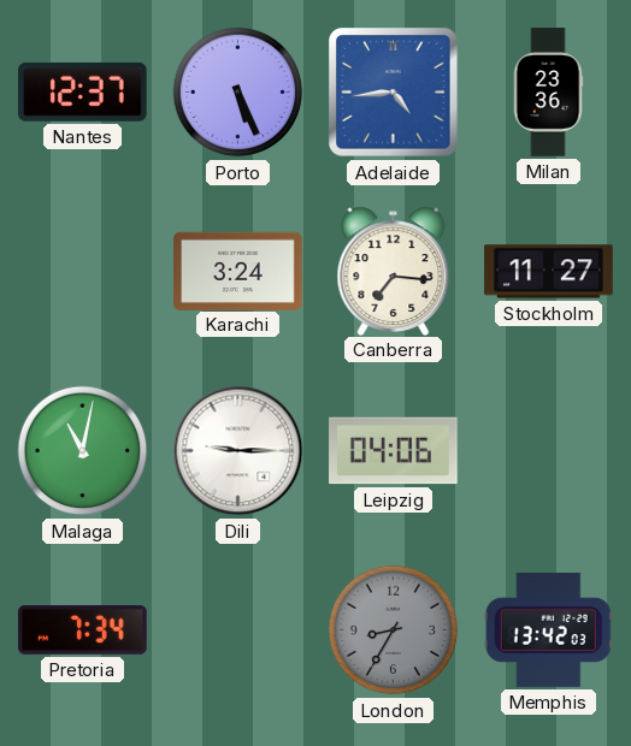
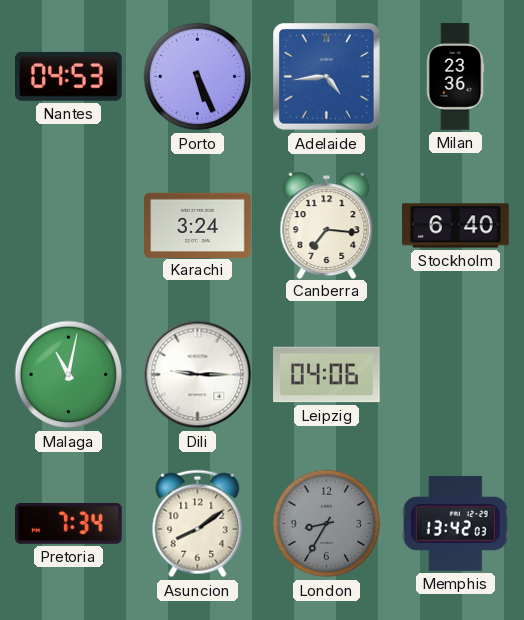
Nantes: 12:37 -> 04:53
Stockholm: 11:27 -> 6:40
Asuncion: none -> 8:09
